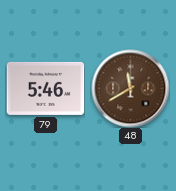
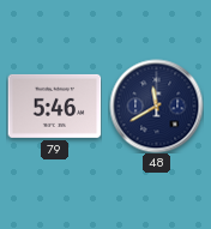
48 dial: brown -> navy
